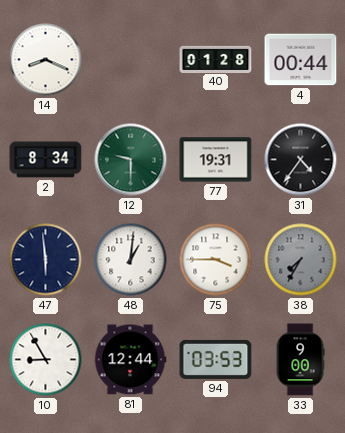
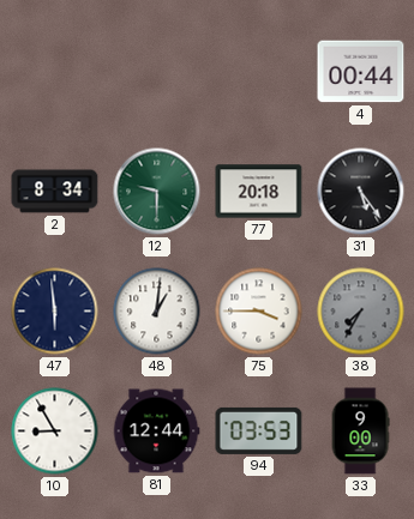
14: 8:19 -> none
40: 01:28 -> none
77: 19:31 -> 20:18
31: 4:36 -> 5:24
